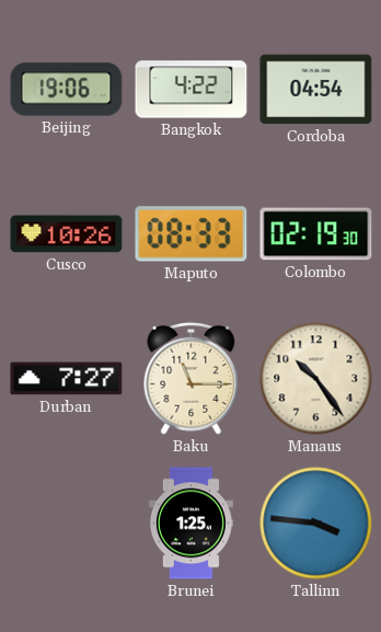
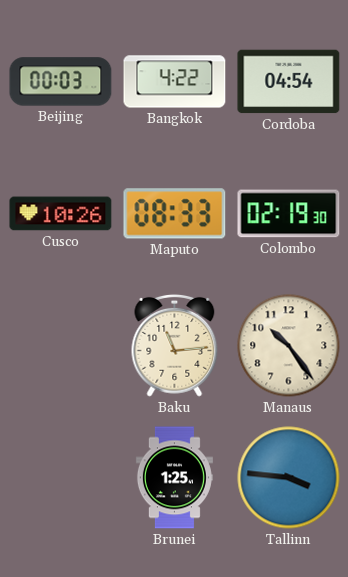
Beijing: 19:06 -> 00:03
Durban: 7:27 -> none
Baku: 11:15 -> 11:14
